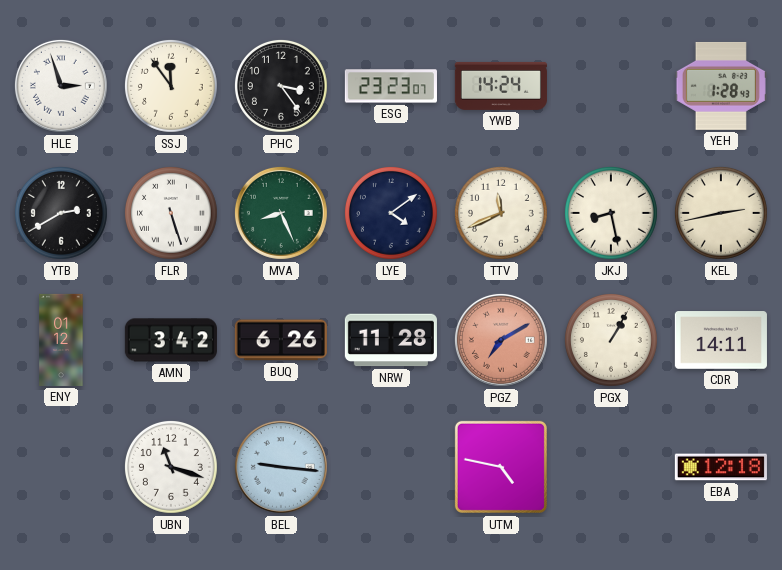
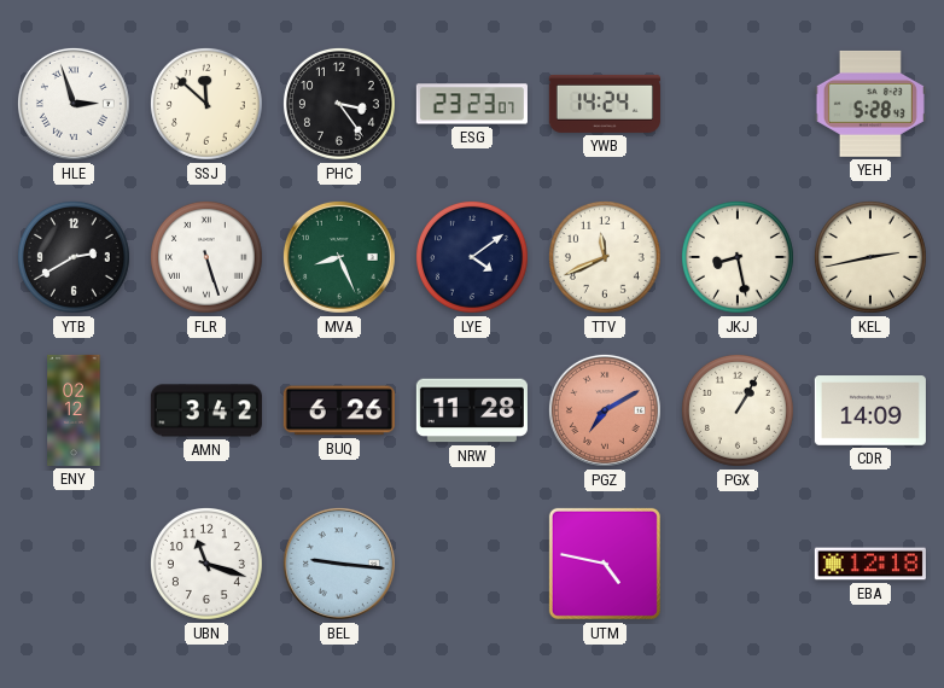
SSJ: 11:54 -> 11:52
YEH: 1:28 -> 5:28
ENY: 01:12 -> 02:12
CDR: 14:11 -> 14:09
